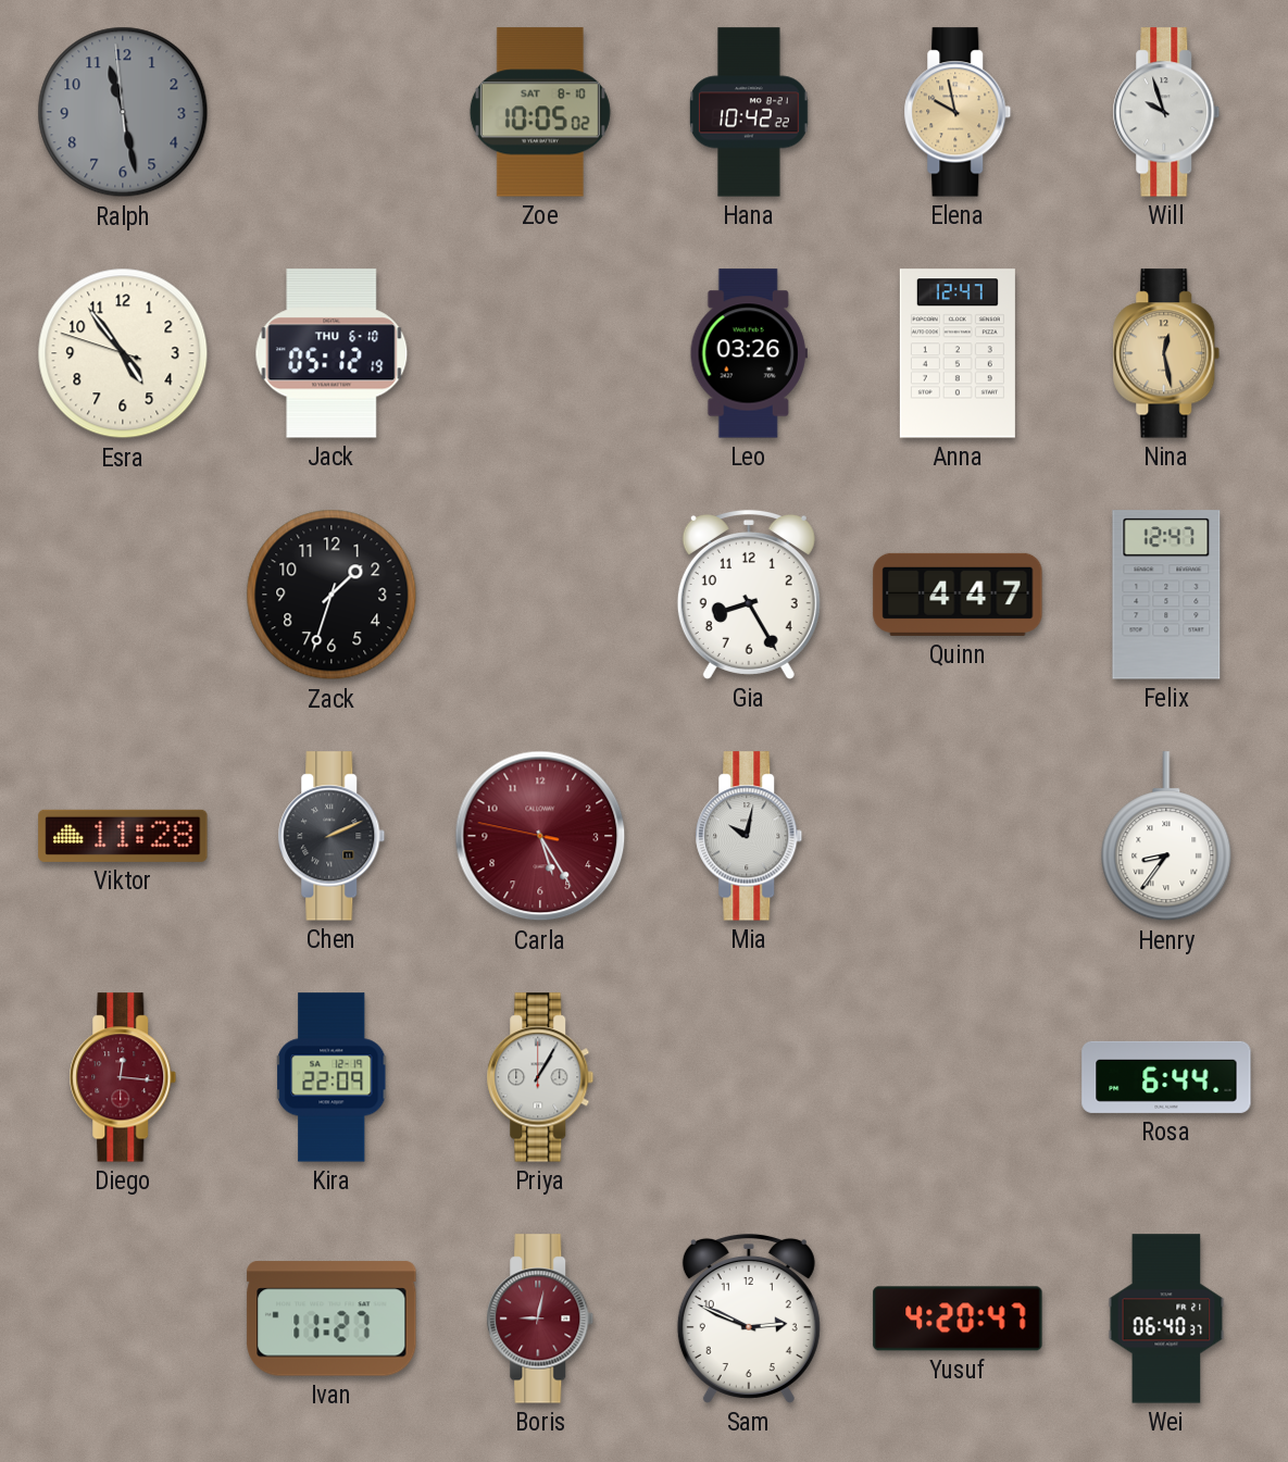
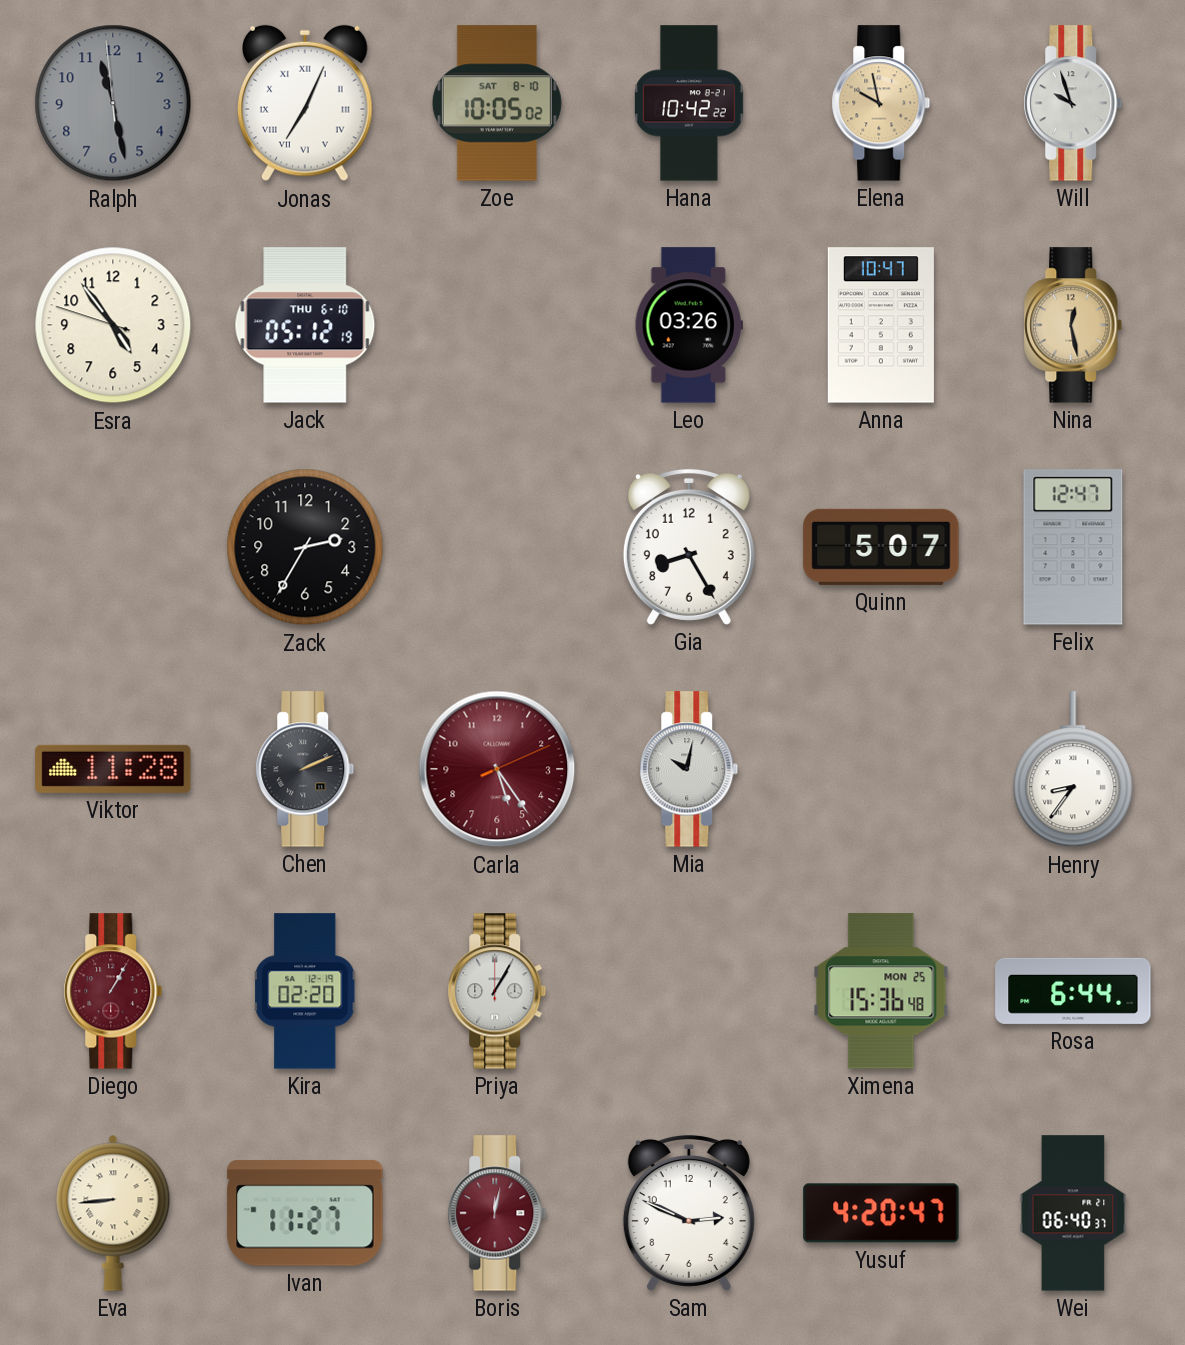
Jonas: none -> 7:04
Anna: 12:47 -> 10:47
Zack: 1:33 -> 2:35
Quinn: 4:47 -> 5:07
Carla: 5:24:47 -> 5:24:11
Diego: 12:16 -> 1:05
Kira: 22:09 -> 02:20
Ximena: none -> 15:36
Eva: none -> 8:44
Boris: 9:02 -> 12:02
